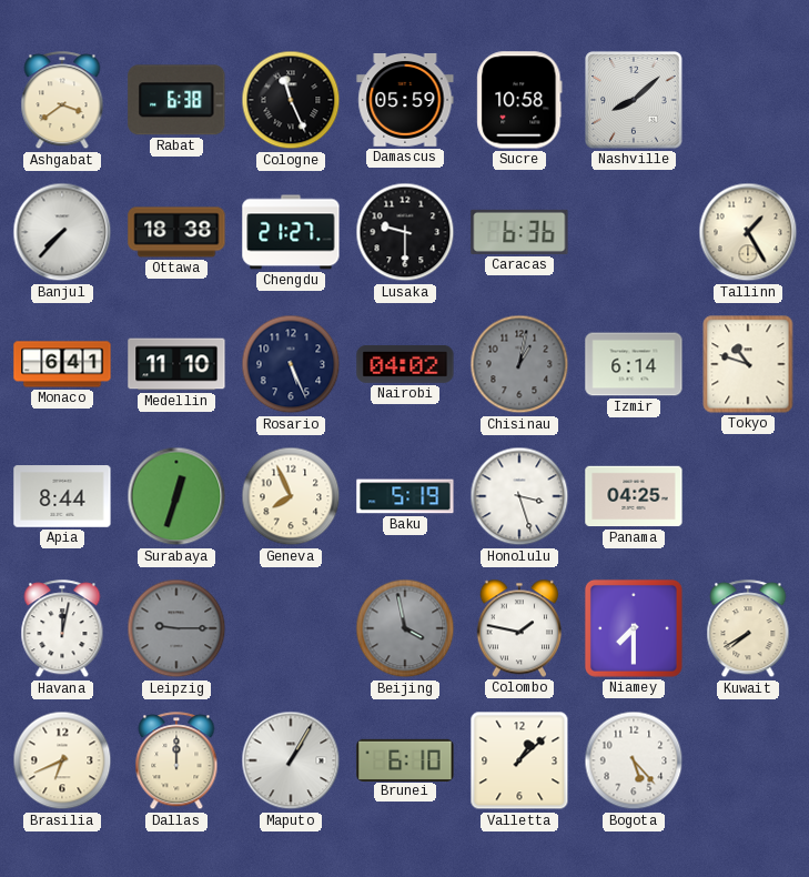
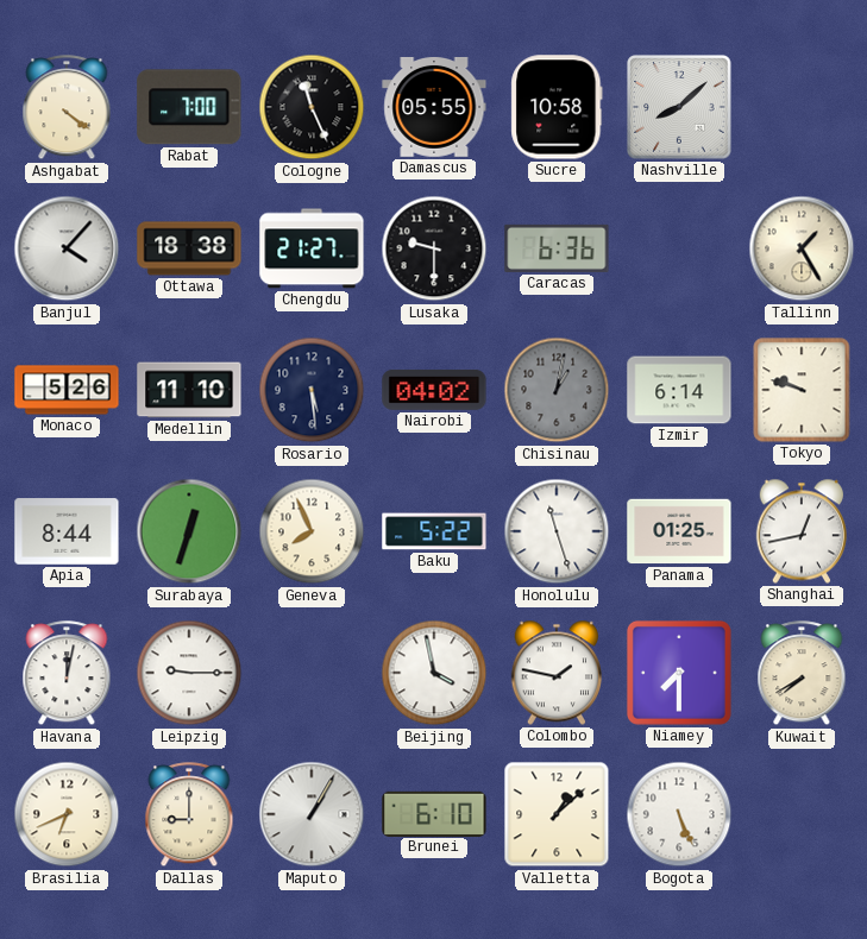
Ashgabat: 3:39 -> 4:21
Rabat: 6:38 -> 7:00
Damascus: 05:59 -> 05:55
Banjul: 7:37 -> 4:07
Monaco: 6:41 -> 5:26
Rosario: 5:26 -> 5:29
Tokyo: 10:48 -> 9:48
Baku: 5:19 -> 5:22
Honolulu: 3:27 -> 11:27
Panama: 04:25 -> 01:25
Shanghai: none -> 12:43
Leipzig dial: grey -> white
Beijing dial: grey -> white
Dallas: 12:00 -> 9:00
Bogota: 5:23 -> 5:26
